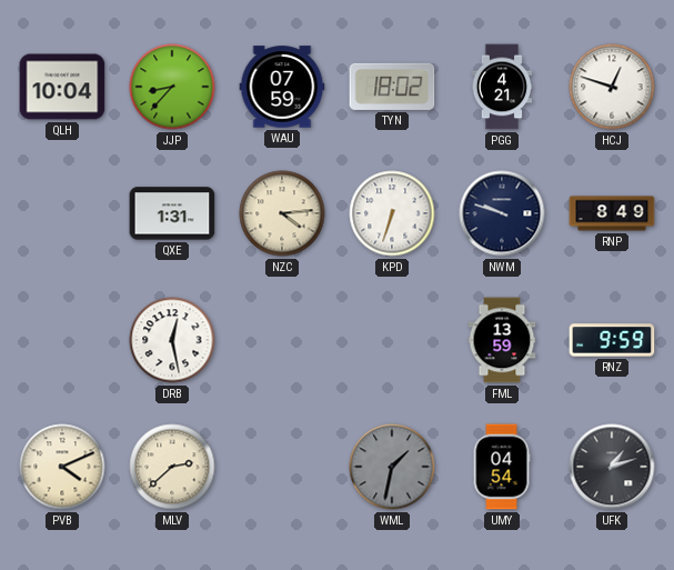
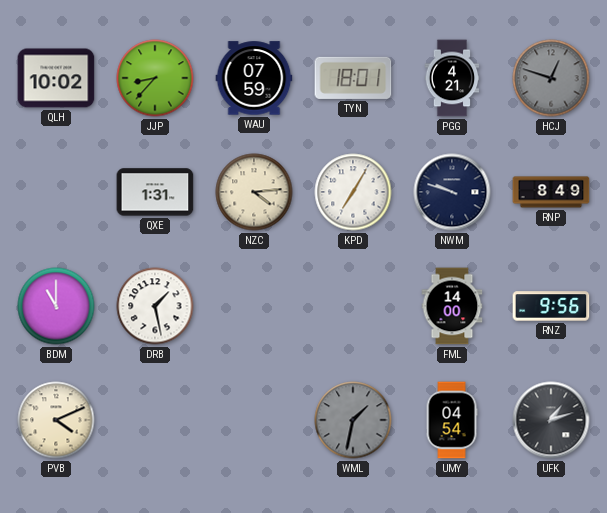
QLH: 10:04 -> 10:02
TYN: 18:02 -> 18:01
HCJ dial: white -> grey
KPD: 6:33 -> 7:05
BDM: none -> 11:00
DRB: 12:28 -> 1:28
FML: 13:59 -> 14:00
RNZ: 9:59 -> 9:56
MLV: 2:38 -> none
